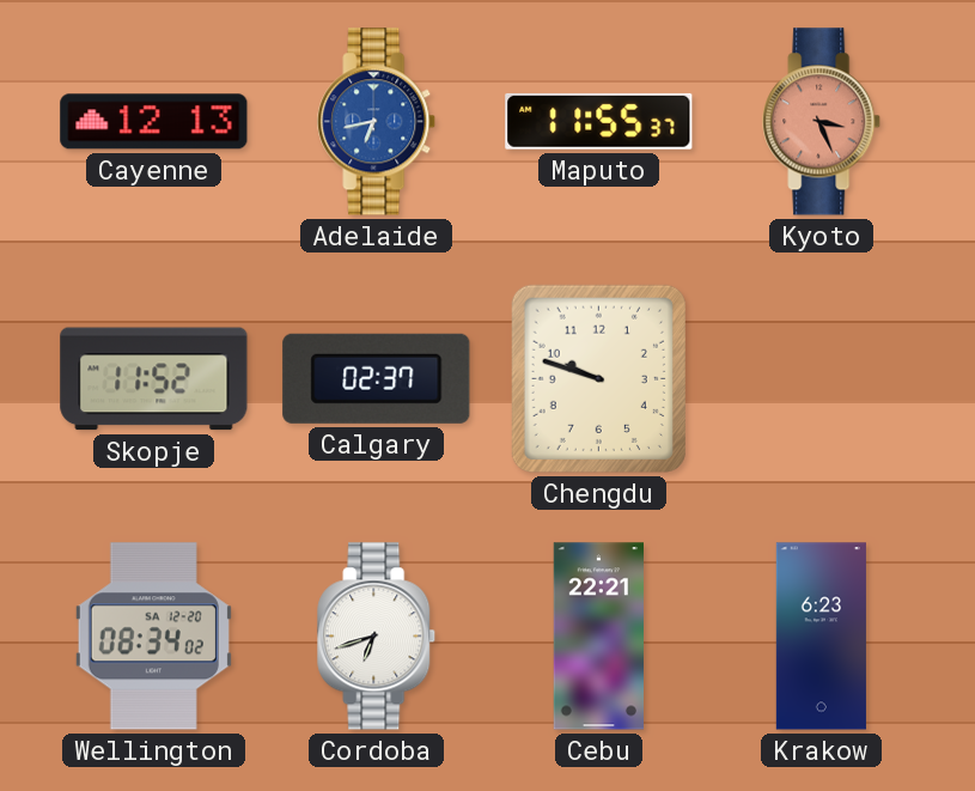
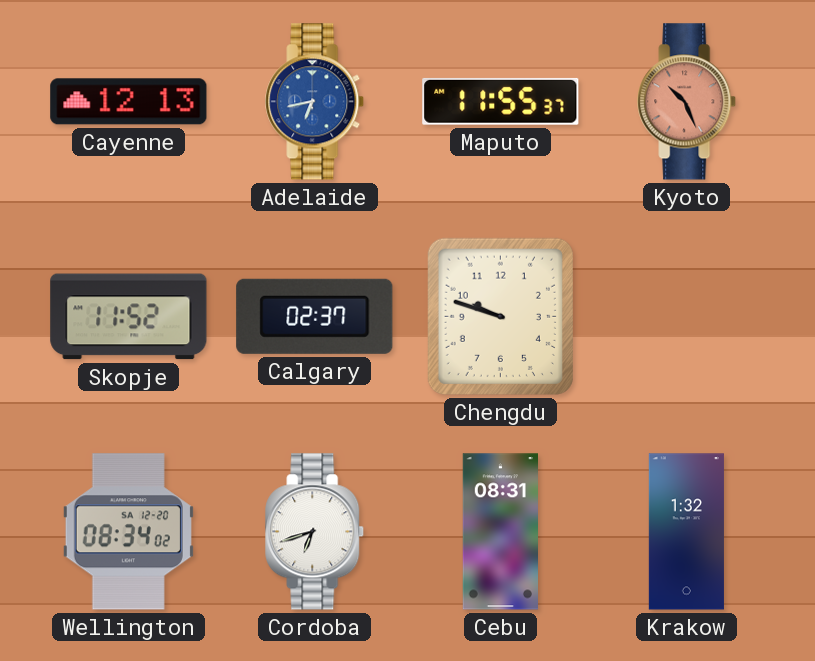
Kyoto: 3:26 -> 10:26
Cebu: 22:21 -> 08:31
Krakow: 6:23 -> 1:32
